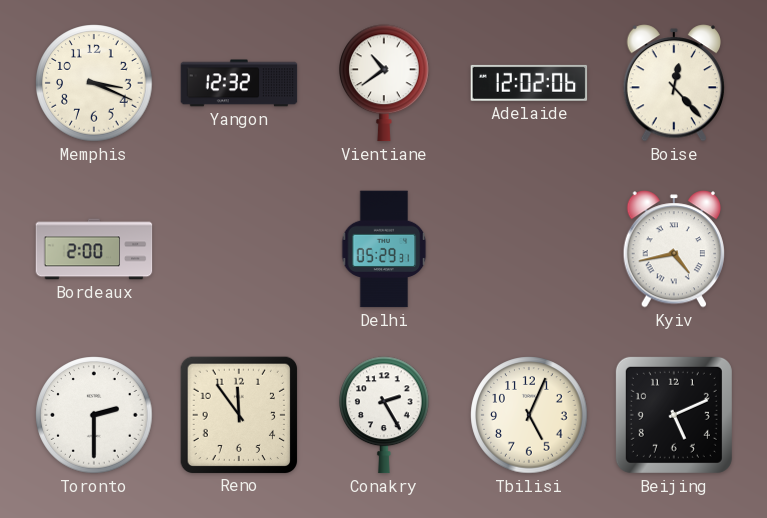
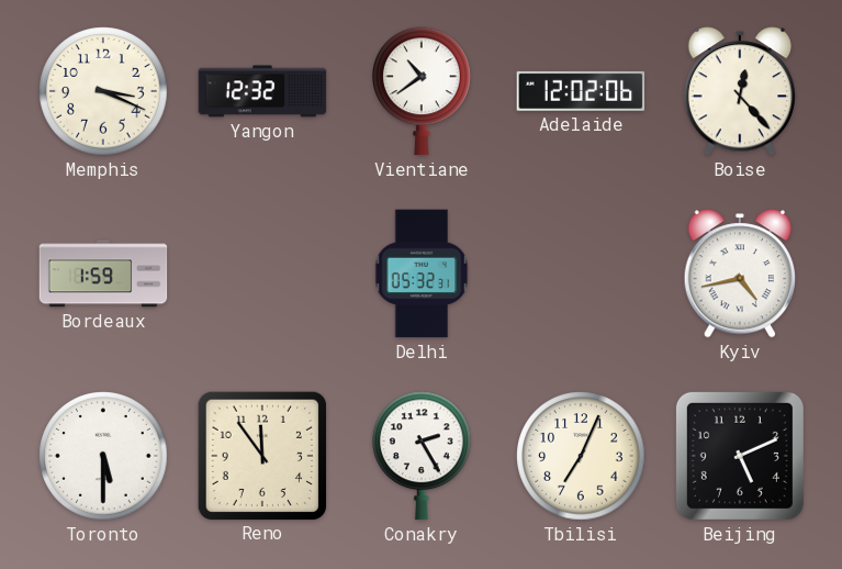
Bordeaux: 2:00 -> 1:59
Delhi: 05:29 -> 05:32
Toronto: 2:30 -> 5:30
Tbilisi: 5:04 -> 7:04
